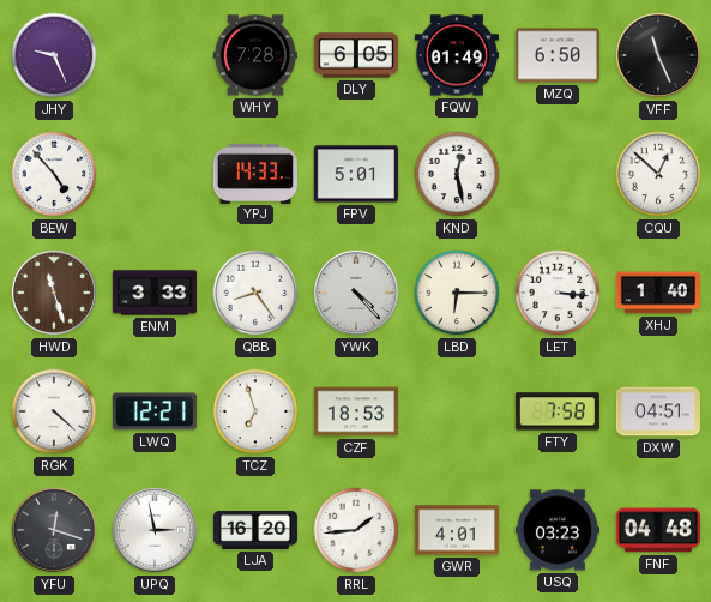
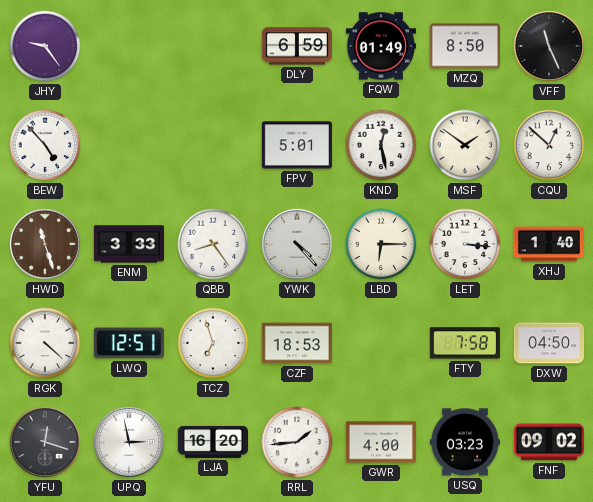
JHY: 9:26 -> 9:24
WHY: 7:28 -> none
DLY: 6:05 -> 6:59
MZQ: 6:50 -> 8:50
YPJ: 14:33 -> none
MSF: none -> 1:51
LWQ: 12:21 -> 12:51
DXW: 04:51 -> 04:50
GWR: 4:01 -> 4:00
FNF: 04:48 -> 09:02
